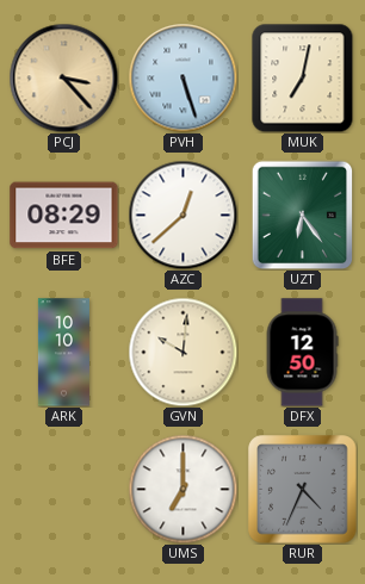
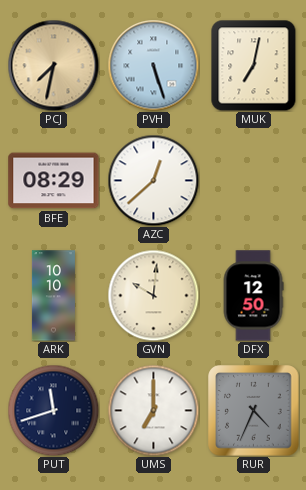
PCJ: 3:23 -> 7:32
UZT: 6:24 -> none
PUT: none -> 11:42
